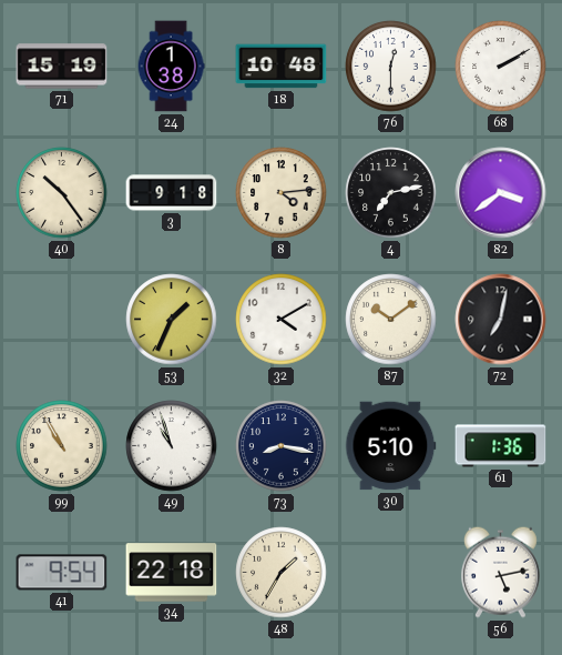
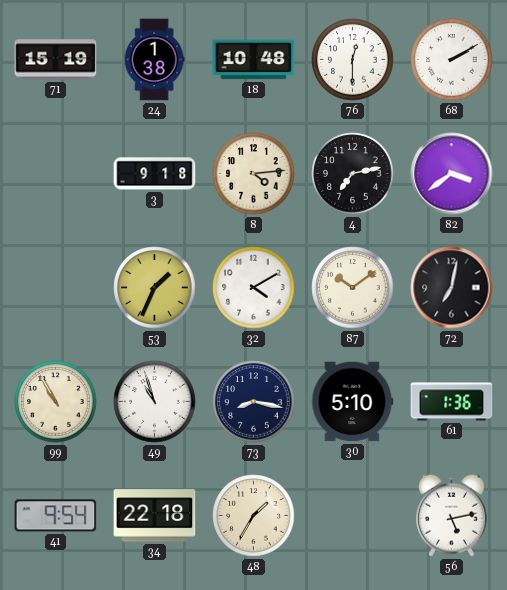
40: 10:24 -> none
